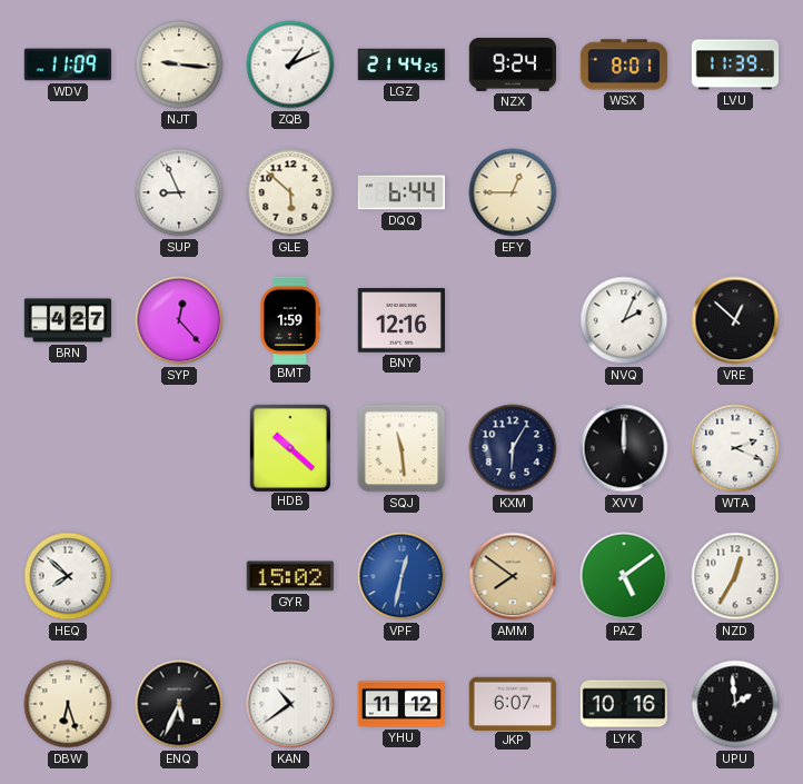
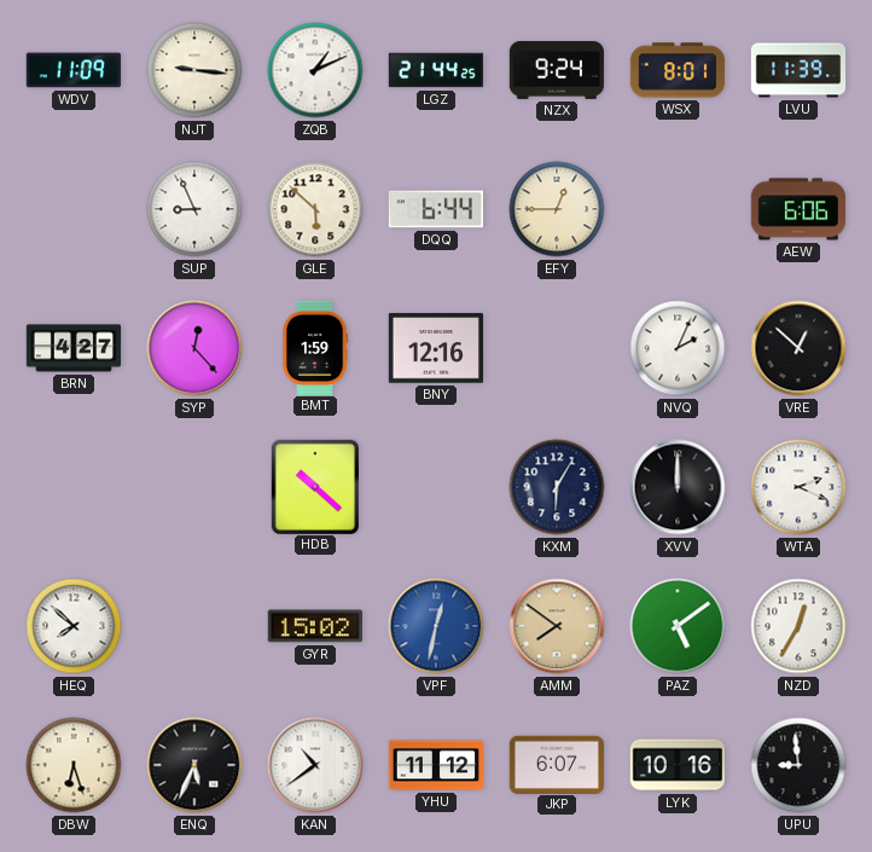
AEW: none -> 6:06
SQJ: 11:29 -> none
UPU: 1:59 -> 8:59
